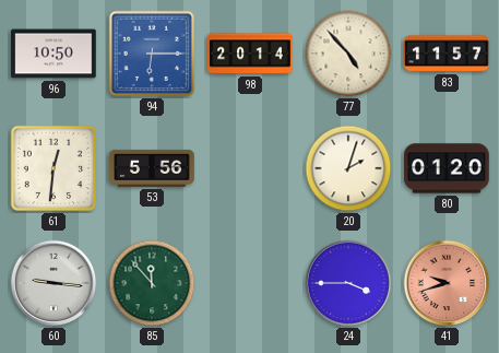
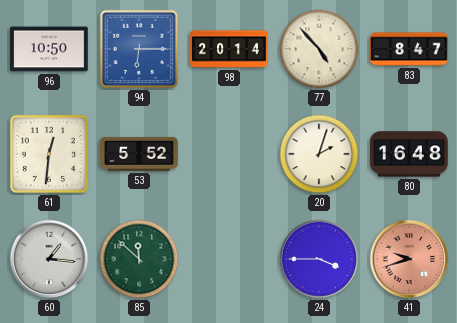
83: 11:57 -> 8:47
53: 5:56 -> 5:52
80: 01:20 -> 16:48
60: 9:16 -> 1:16
85: 11:53 -> 11:52
